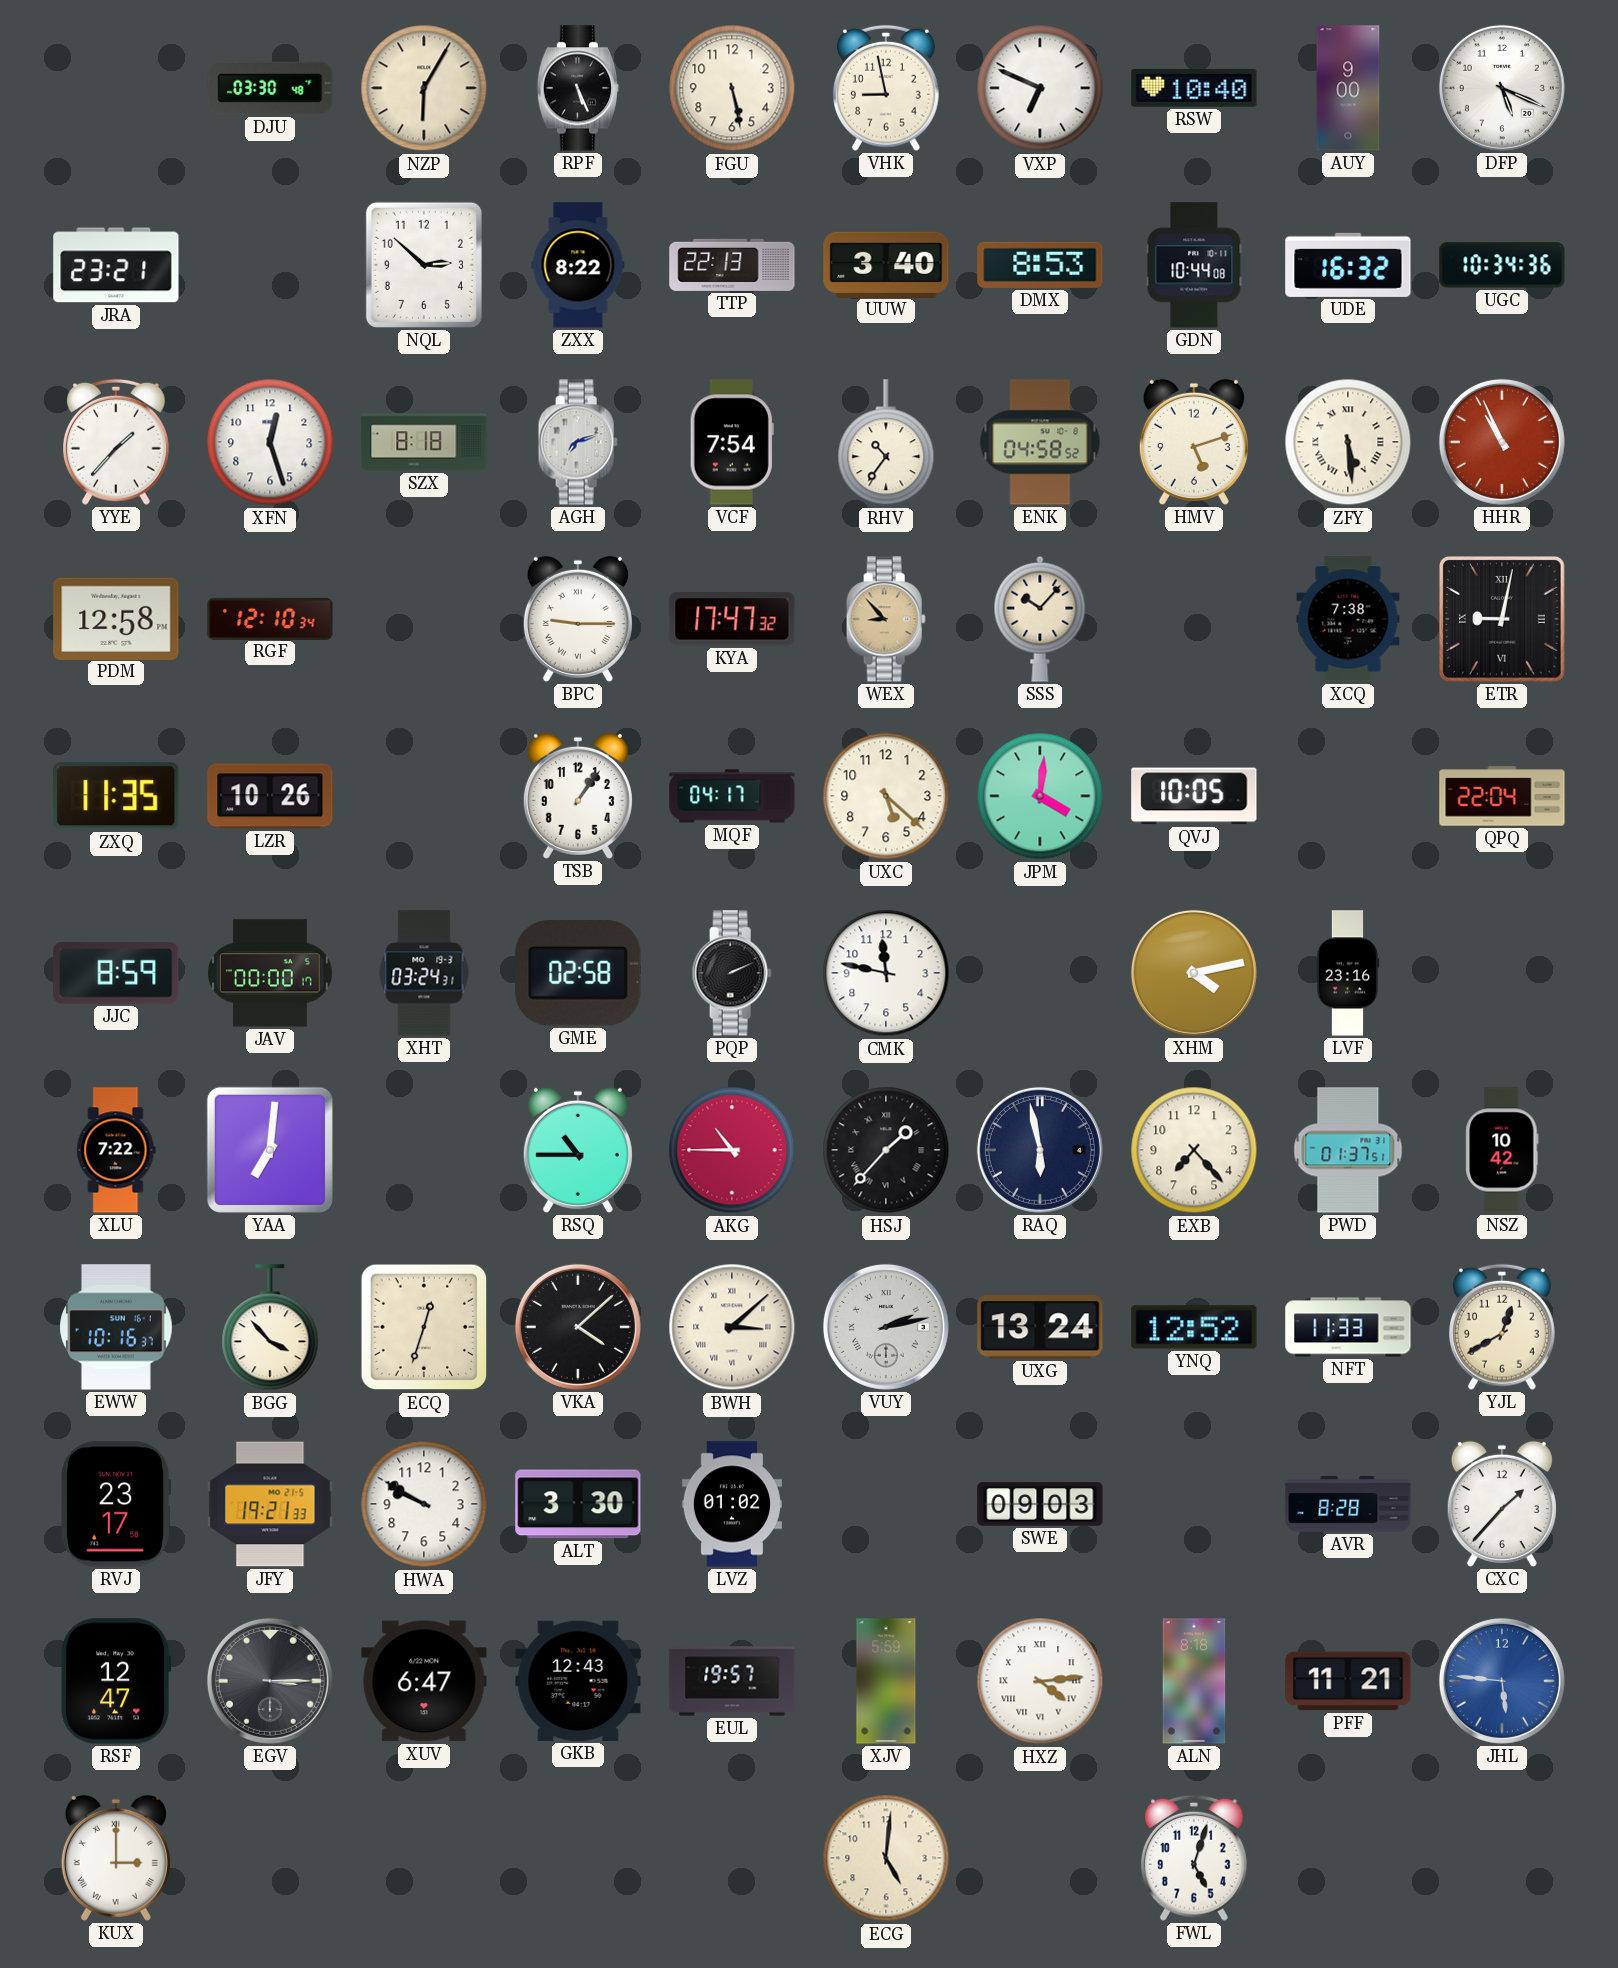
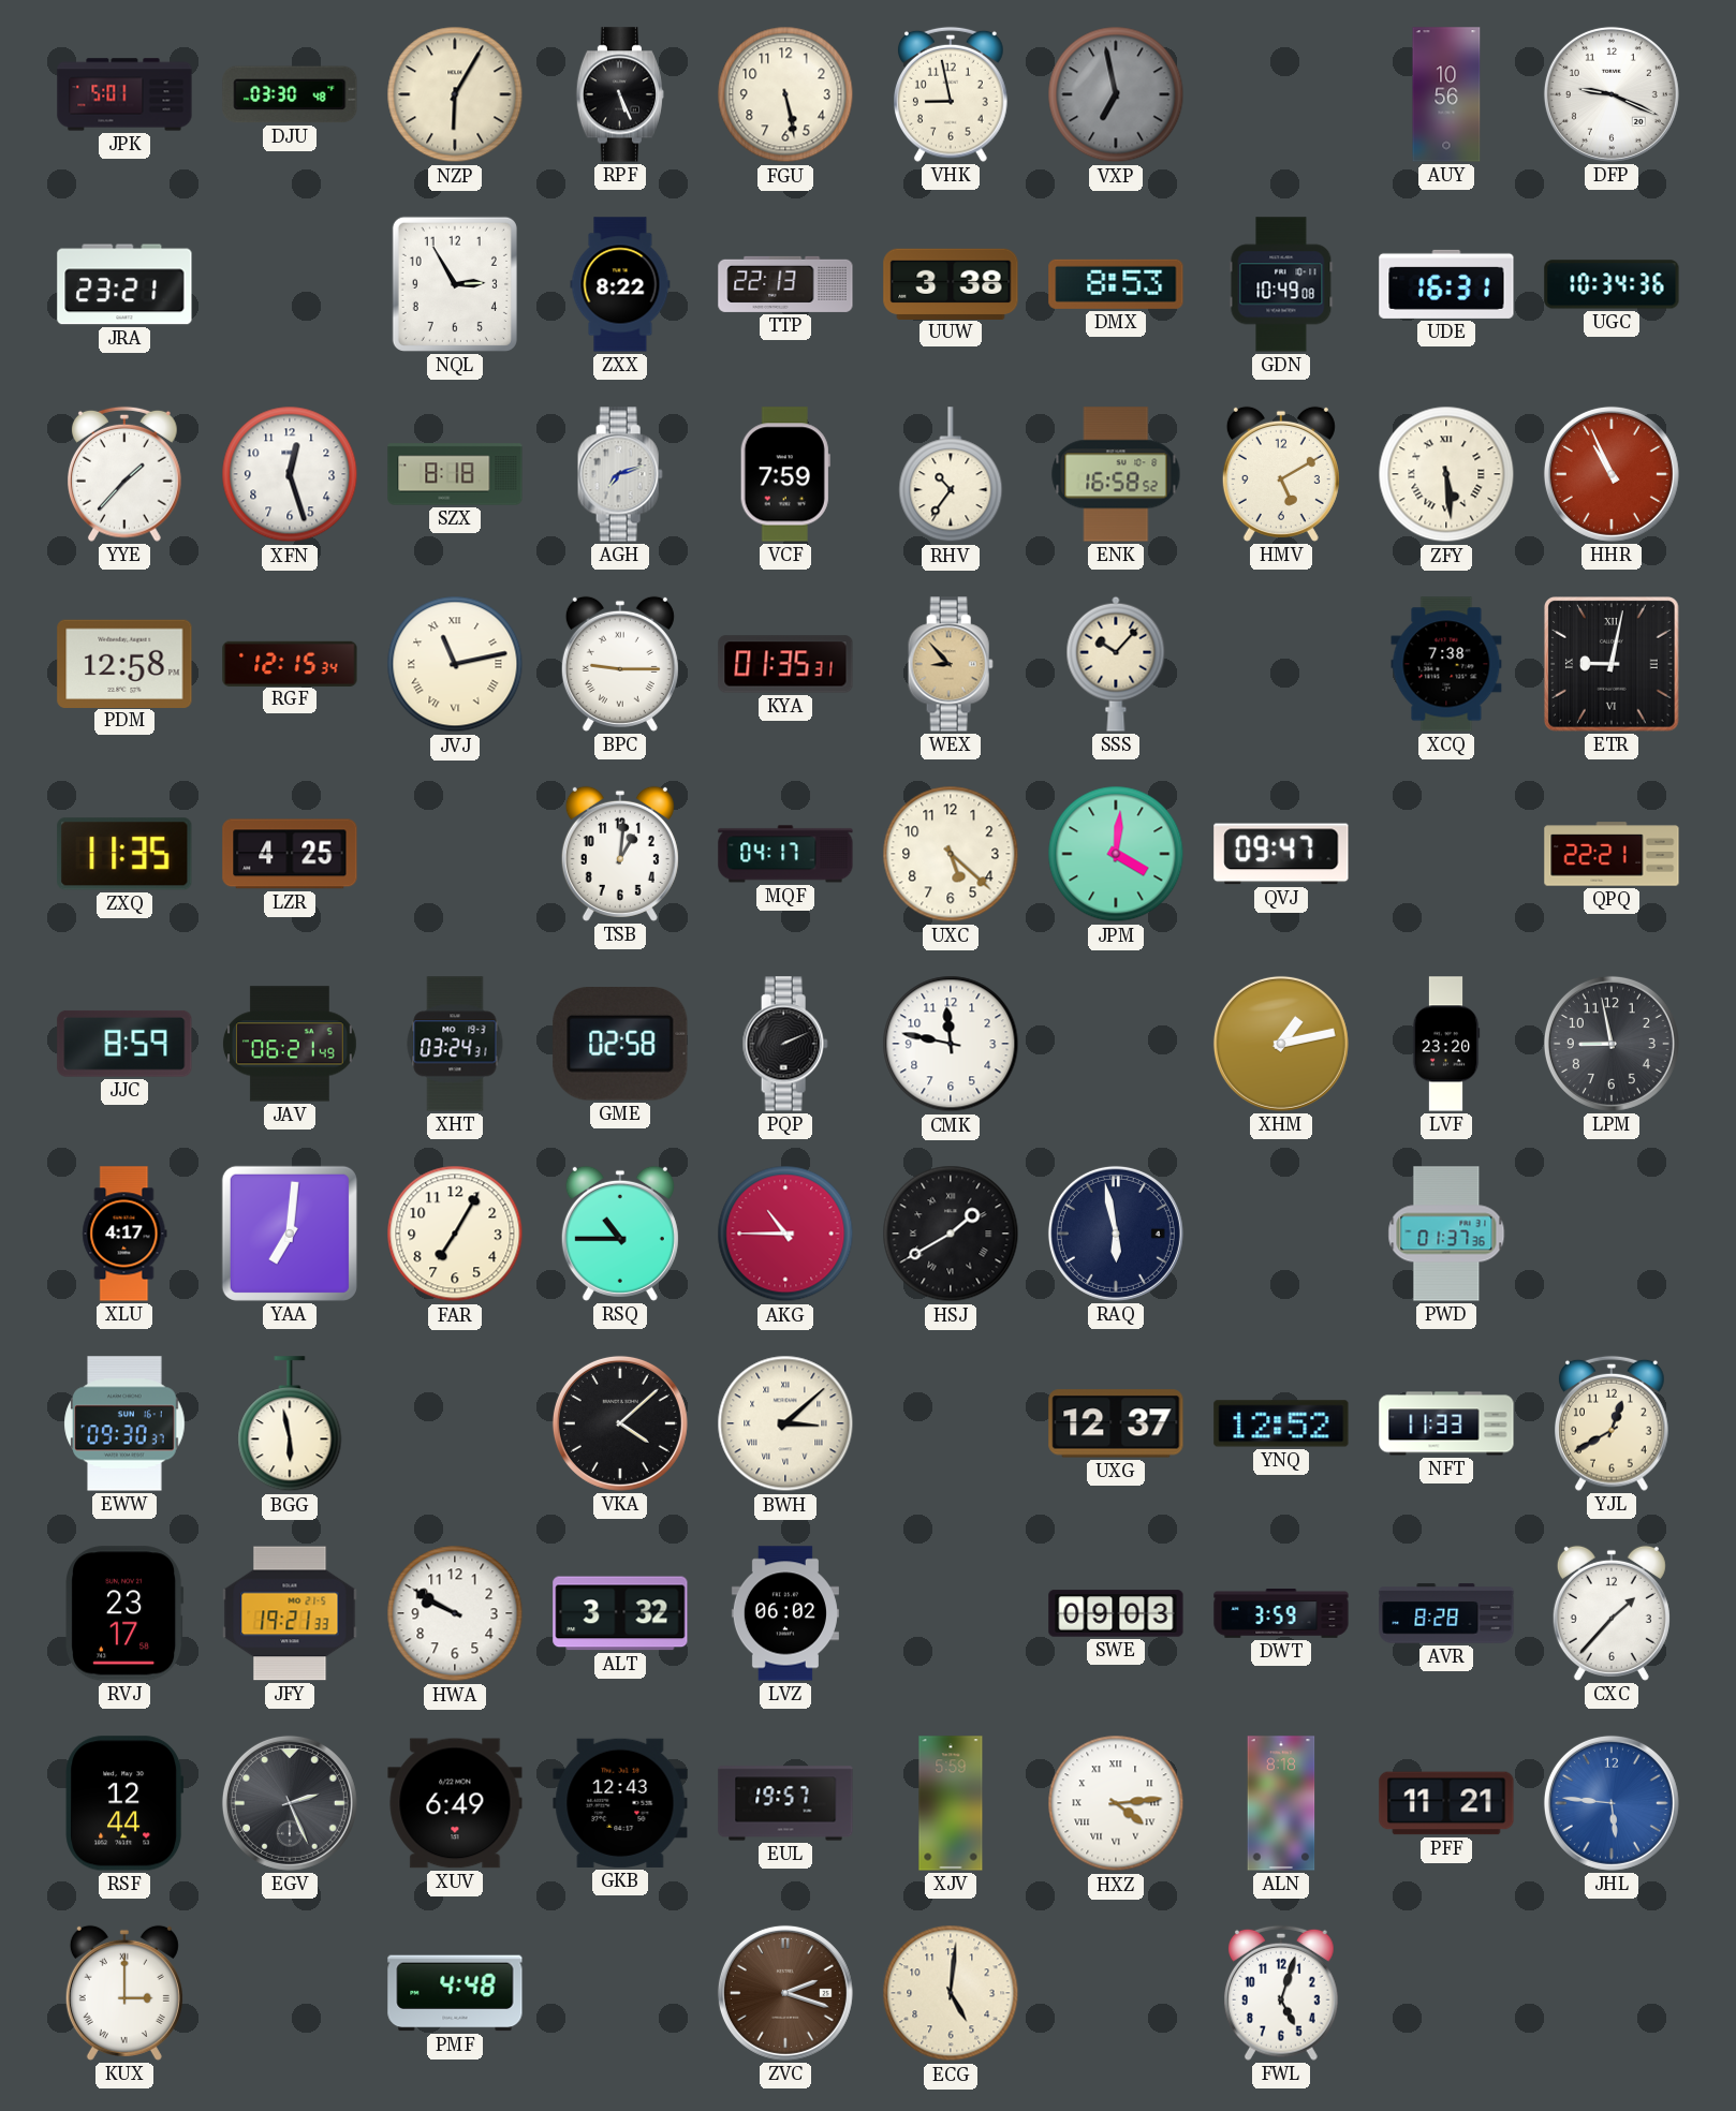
JPK: none -> 5:01
VXP: 6:49 -> 6:58
VXP dial: white -> grey
RSW: 10:40 -> none
AUY: 9:00 -> 10:56
DFP: 5:19 -> 9:19
NQL: 2:52 -> 2:55
UUW: 3:40 -> 3:38
GDN: 10:44 -> 10:49
UDE: 16:32 -> 16:31
VCF: 7:54 -> 7:59
ENK: 04:58 -> 16:58
HMV: 5:12 -> 5:10
RGF: 12:10 -> 12:15
JVJ: none -> 11:13
KYA: 17:47 -> 01:35
LZR: 10:26 -> 4:25
TSB: 1:06 -> 1:01
QVJ: 10:05 -> 09:47
QPQ: 22:04 -> 22:21
JAV: 00:00 -> 06:21
XHM: 4:13 -> 1:13
LVF: 23:16 -> 23:20
LPM: none -> 8:58
XLU: 7:22 -> 4:17
FAR: none -> 7:05
HSJ: 1:37 -> 1:40
EXB: 7:23 -> none
PWD: 01:37:51 -> 01:37:36
NSZ: 10:42 -> none
EWW: 10:16 -> 09:30
BGG: 3:53 -> 5:58
ECQ: 12:33 -> none
VUY: 2:13 -> none
UXG: 13:24 -> 12:37
ALT: 3:30 -> 3:32
LVZ: 01:02 -> 06:02
DWT: none -> 3:59
RSF: 12:47 -> 12:44
EGV: 3:15 -> 2:26
XUV: 6:47 -> 6:49
PMF: none -> 4:48
ZVC: none -> 2:18
